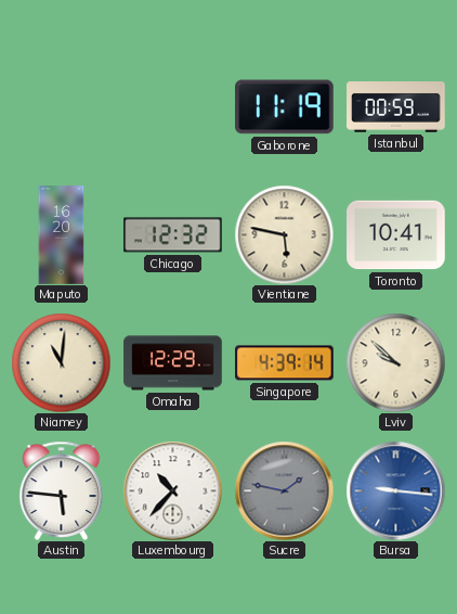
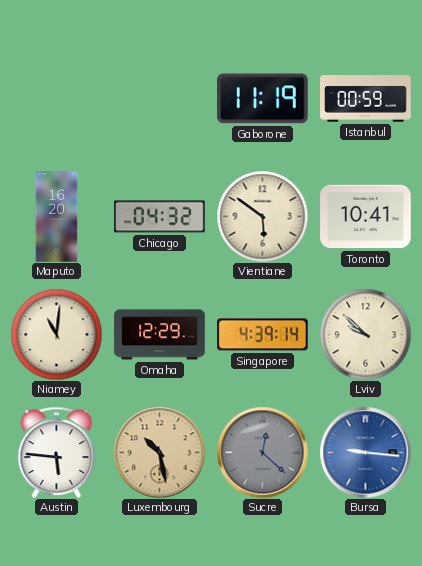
Chicago: 12:32 -> 04:32
Vientiane: 5:47 -> 5:51
Luxembourg: 10:37 -> 10:28
Luxembourg dial: white -> champagne
Sucre: 1:47 -> 12:22
